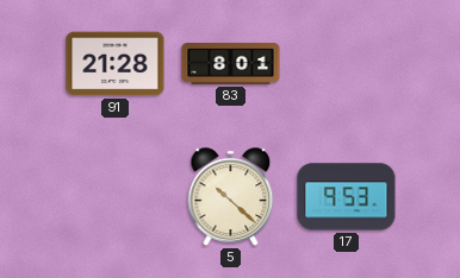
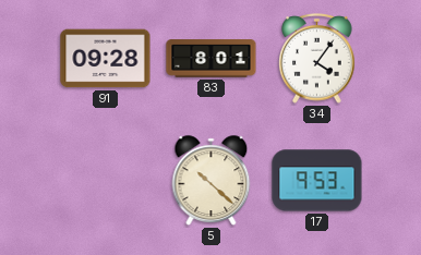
91: 21:28 -> 09:28
34: none -> 4:06
